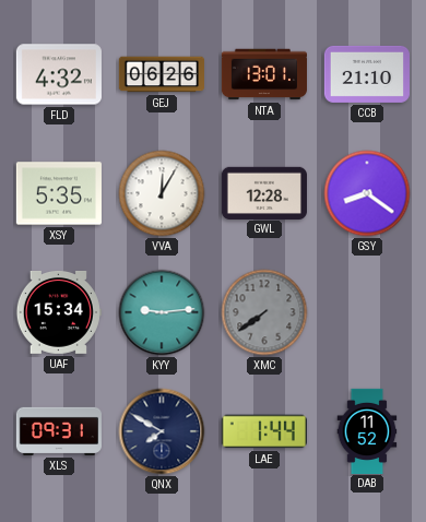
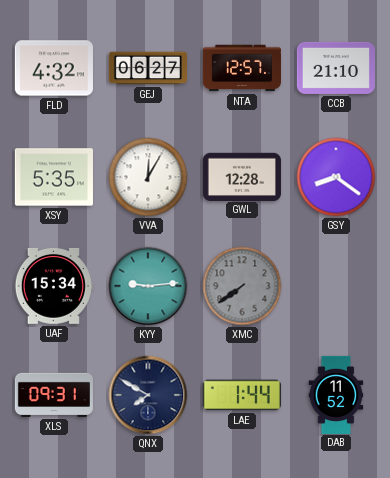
GEJ: 06:26 -> 06:27
NTA: 13:01 -> 12:57
